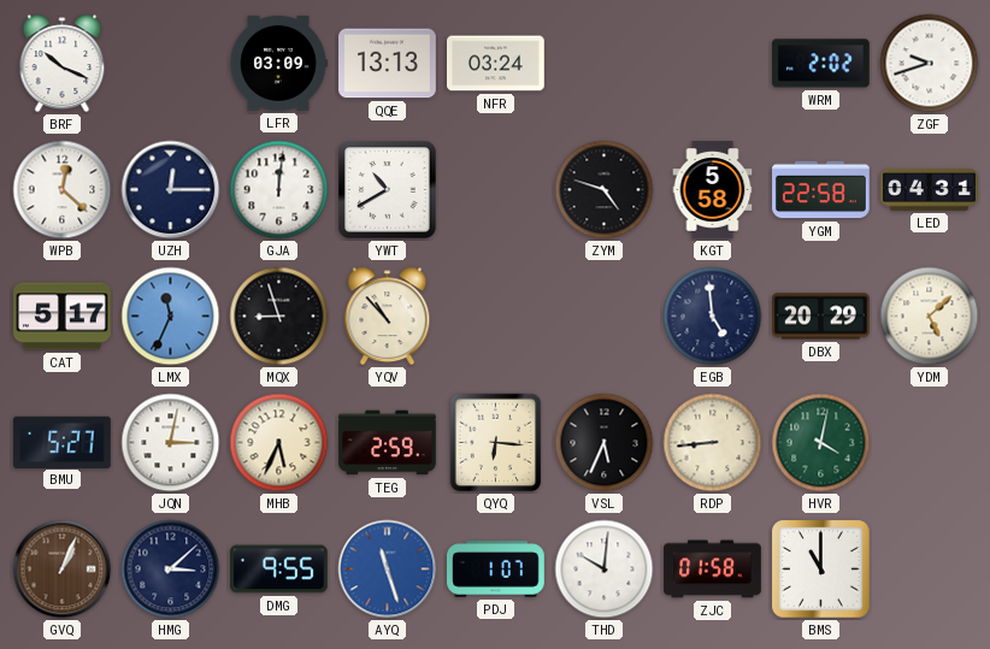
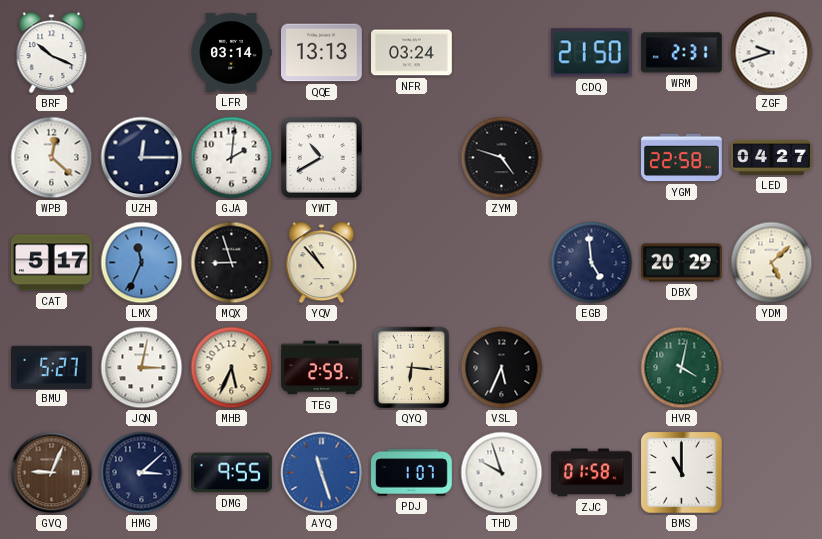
LFR: 03:09 -> 03:14
CDQ: none -> 21:50
WRM: 2:02 -> 2:31
GJA: 12:01 -> 2:01
KGT: 5:58 -> none
LED: 04:31 -> 04:27
RDP: 8:44 -> none
GVQ: 1:04 -> 9:04
THD: 10:01 -> 9:57
